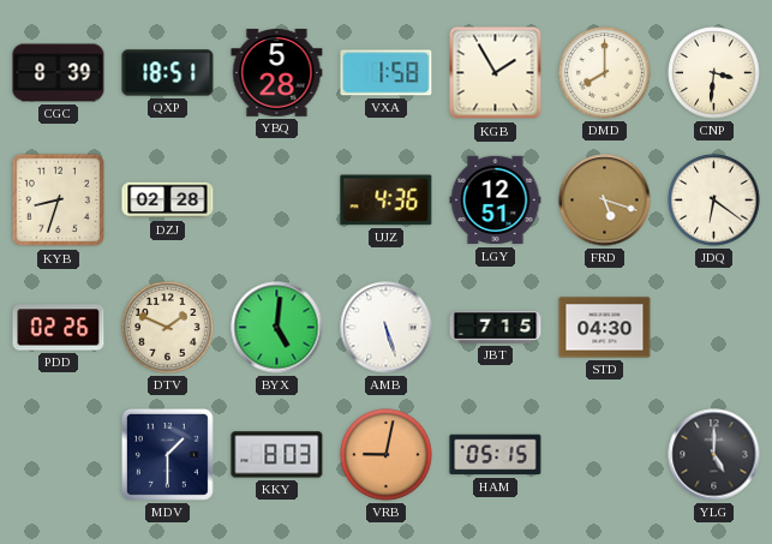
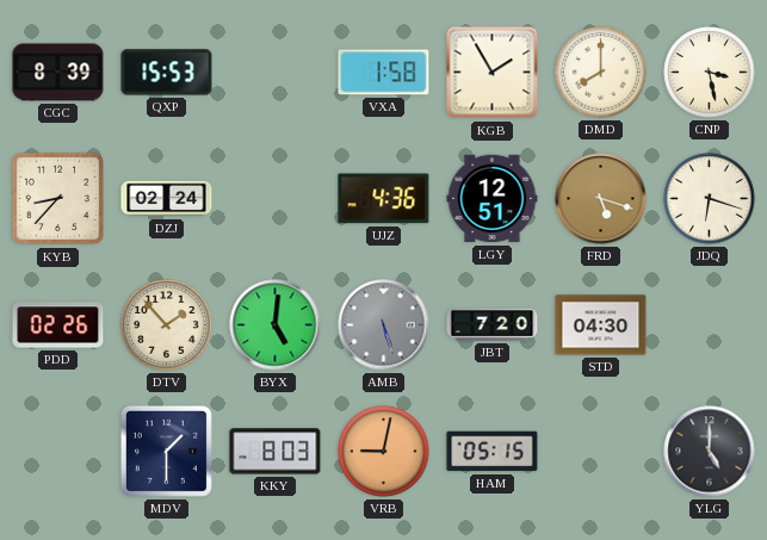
QXP: 18:51 -> 15:53
YBQ: 5:28 -> none
CNP: 3:31 -> 3:28
KYB: 8:33 -> 8:37
DZJ: 02:28 -> 02:24
JDQ: 6:21 -> 6:18
DTV: 1:49 -> 1:53
AMB dial: white -> grey
JBT: 7:15 -> 7:20
